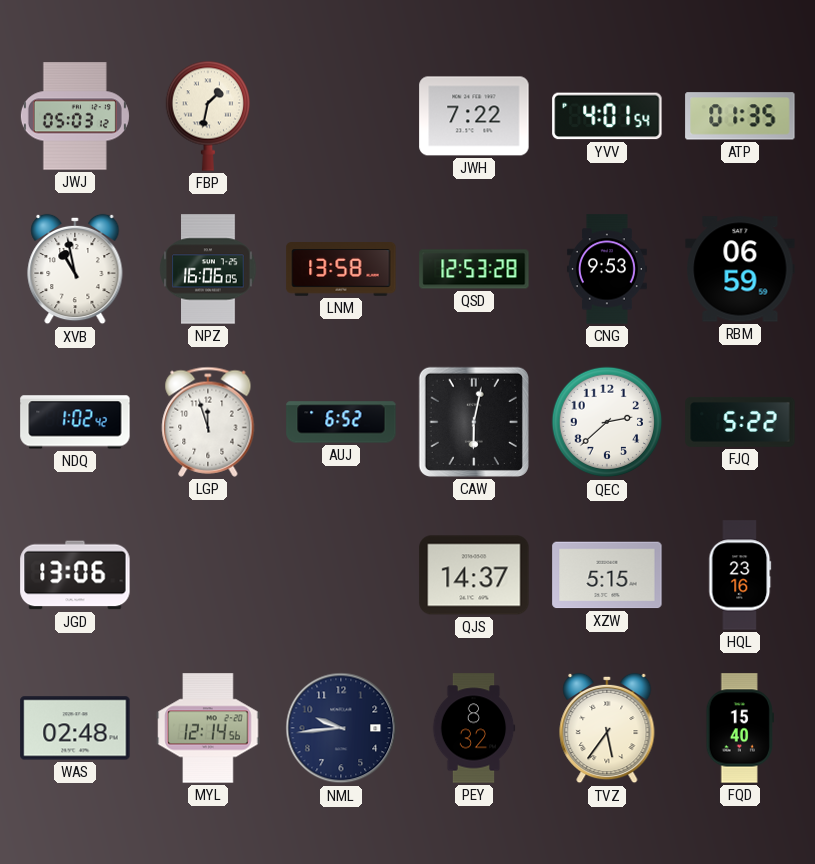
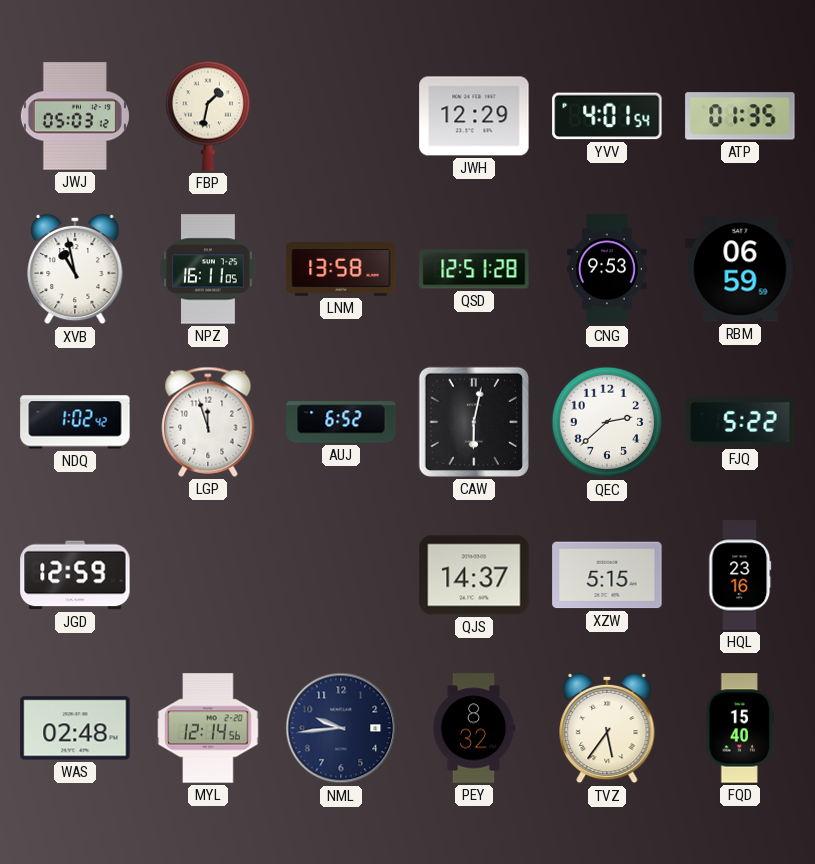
JWH: 7:22 -> 12:29
NPZ: 16:06 -> 16:11
QSD: 12:53 -> 12:51
JGD: 13:06 -> 12:59
